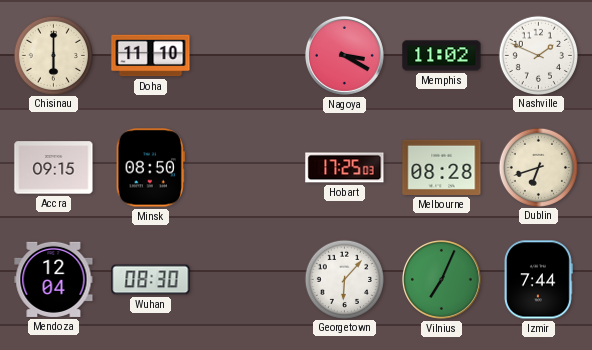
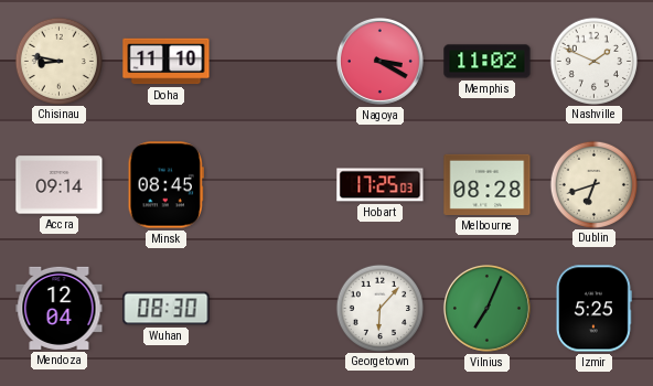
Chisinau: 6:00 -> 8:47
Accra: 09:15 -> 09:14
Minsk: 08:50 -> 08:45
Izmir: 7:44 -> 5:25
